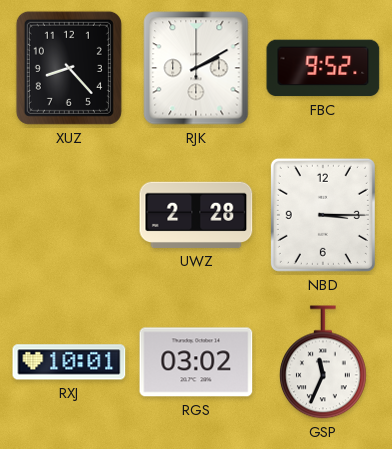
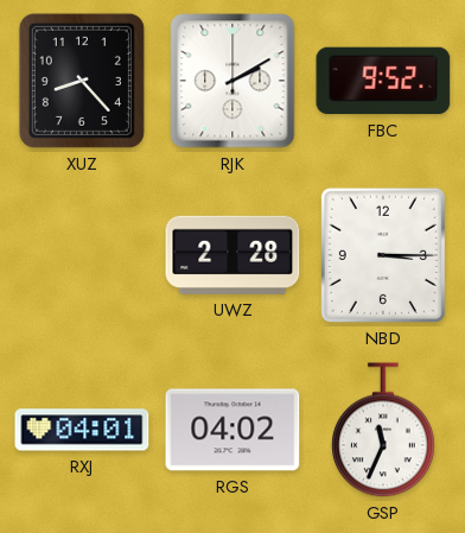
RXJ: 10:01 -> 04:01
RGS: 03:02 -> 04:02
